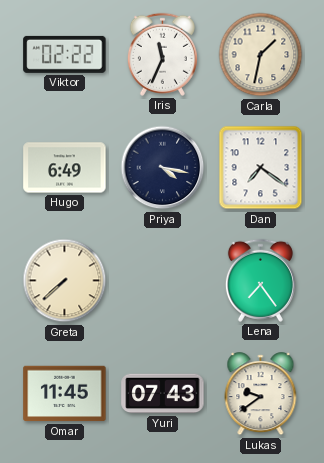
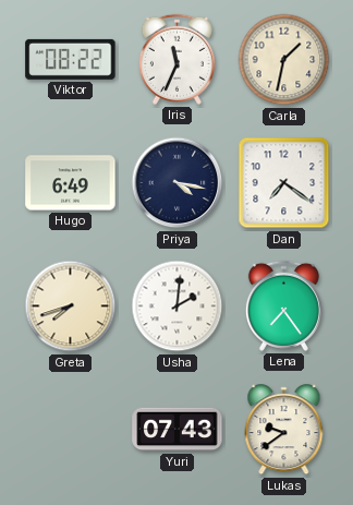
Viktor: 02:22 -> 08:22
Greta: 7:38 -> 7:42
Usha: none -> 2:01
Omar: 11:45 -> none
